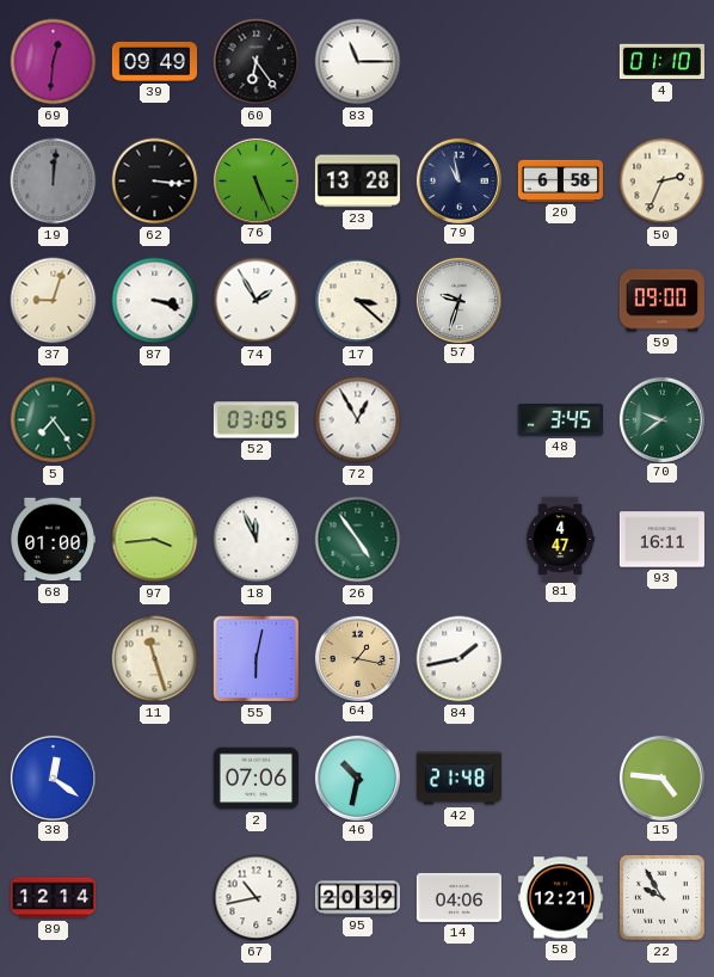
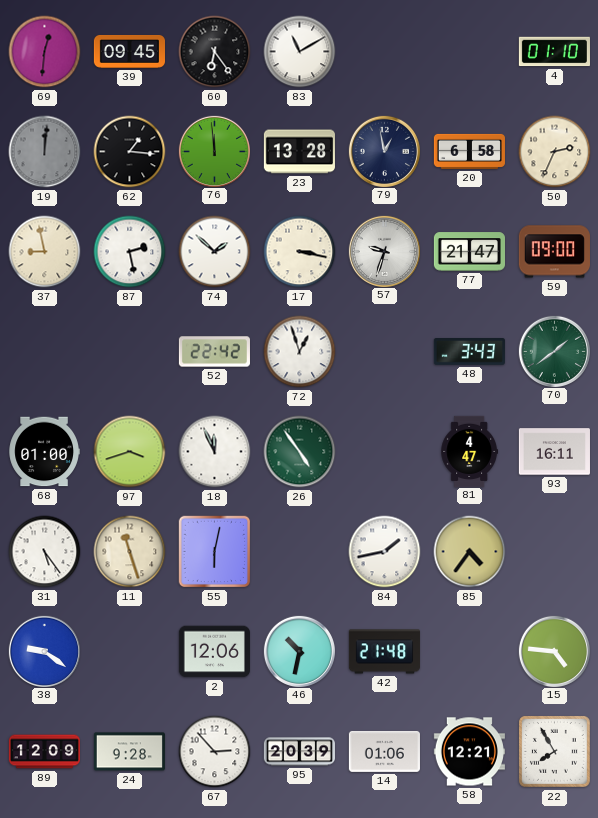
39: 09:49 -> 09:45
83: 11:15 -> 11:10
62: 3:16 -> 1:16
76: 5:26 -> 11:59
79: 10:58 -> 12:58
37: 9:03 -> 8:58
87: 3:18 -> 2:28
74: 1:55 -> 1:52
17: 3:22 -> 3:17
77: none -> 21:47
5: 7:24 -> none
52: 03:05 -> 22:42
72: 12:55 -> 12:57
48: 3:45 -> 3:43
70: 9:39 -> 1:39
97: 3:44 -> 3:42
31: none -> 5:24
64: 1:17 -> none
85: none -> 4:36
38: 12:21 -> 9:21
2: 07:06 -> 12:06
89: 12:14 -> 12:09
24: none -> 9:28
67: 10:43 -> 2:53
14: 04:06 -> 01:06
22: 9:55 -> 7:55
